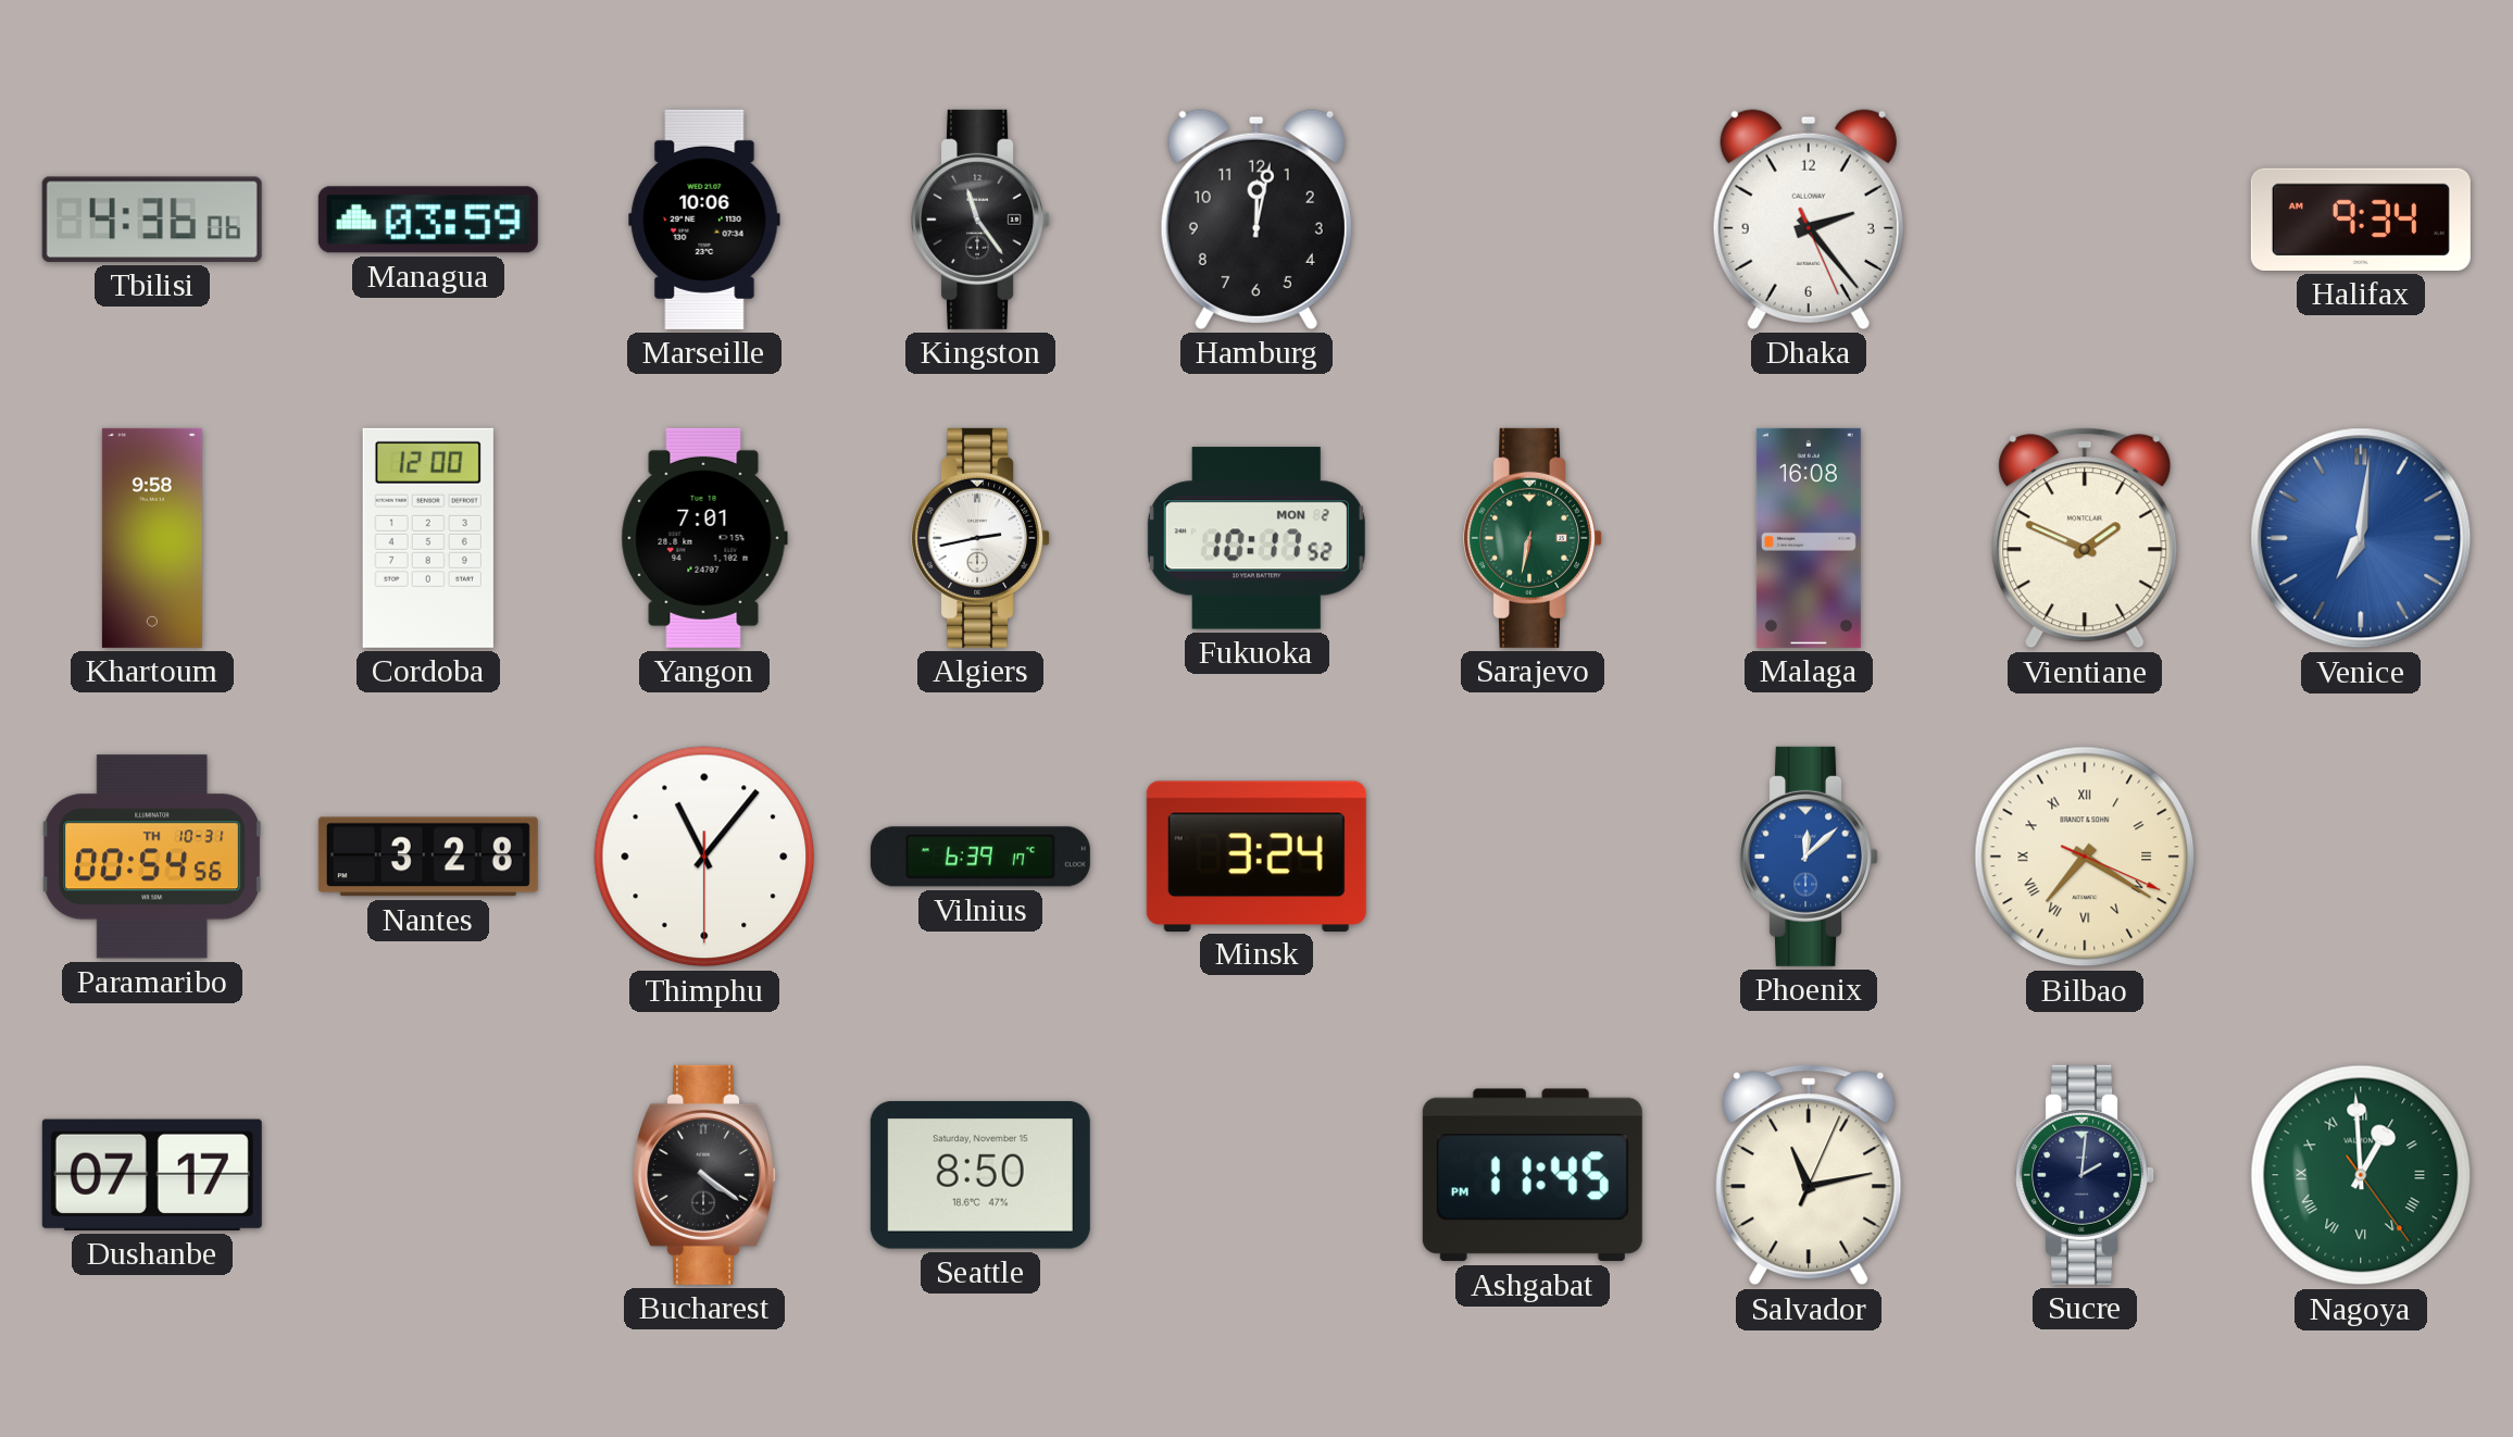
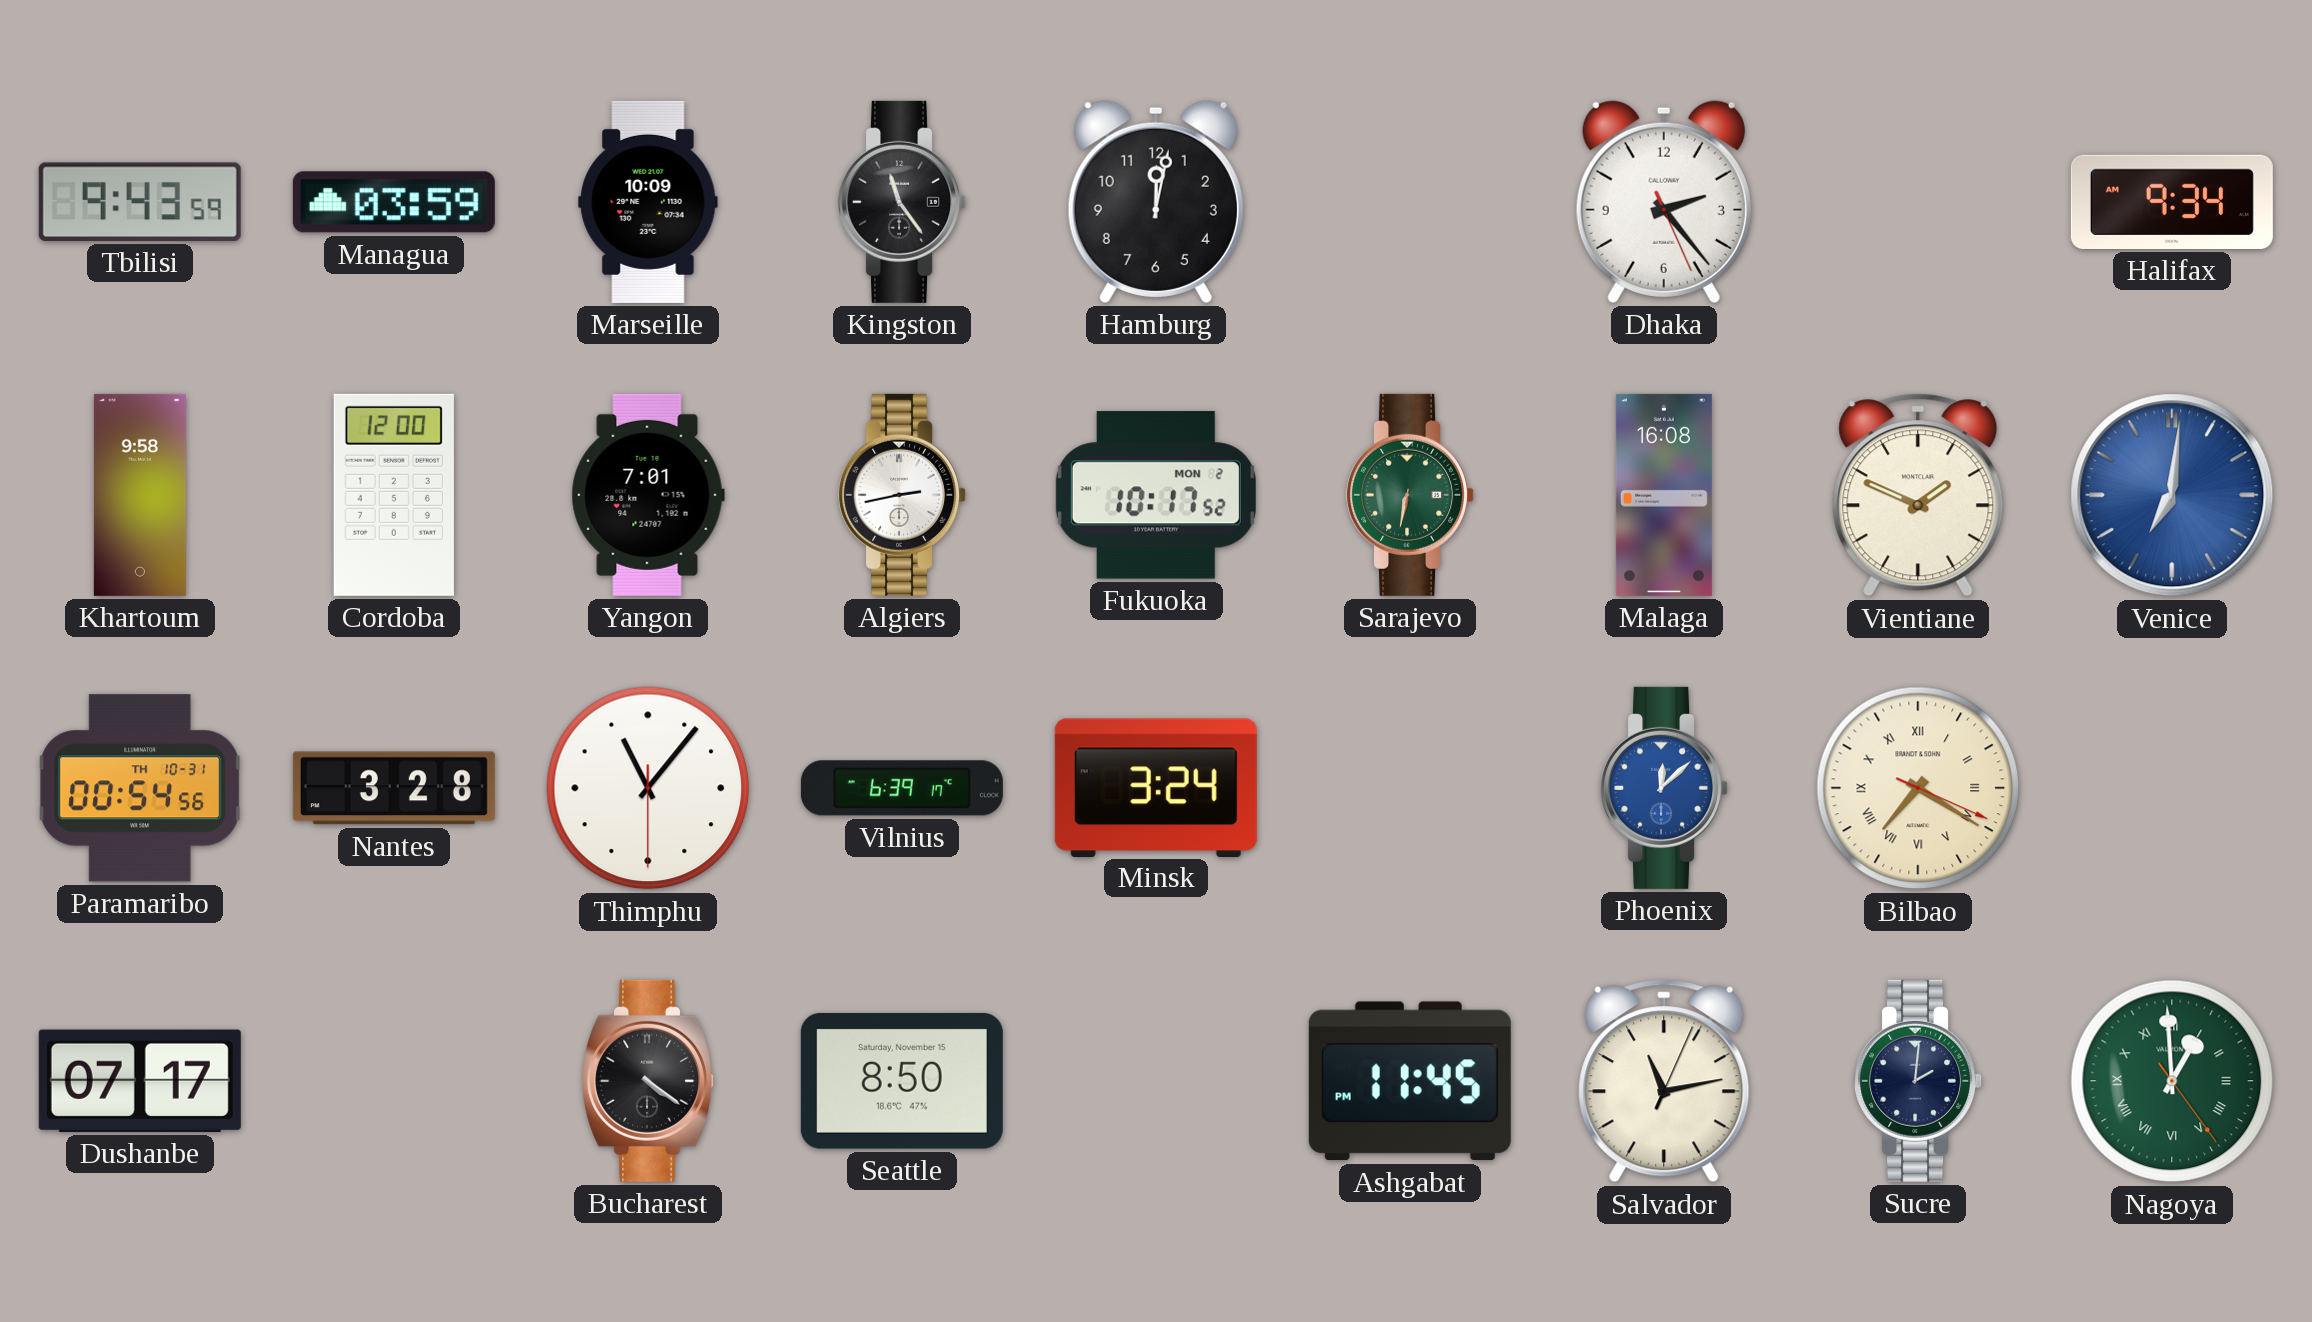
Tbilisi: 4:36 -> 9:43
Marseille: 10:06 -> 10:09
